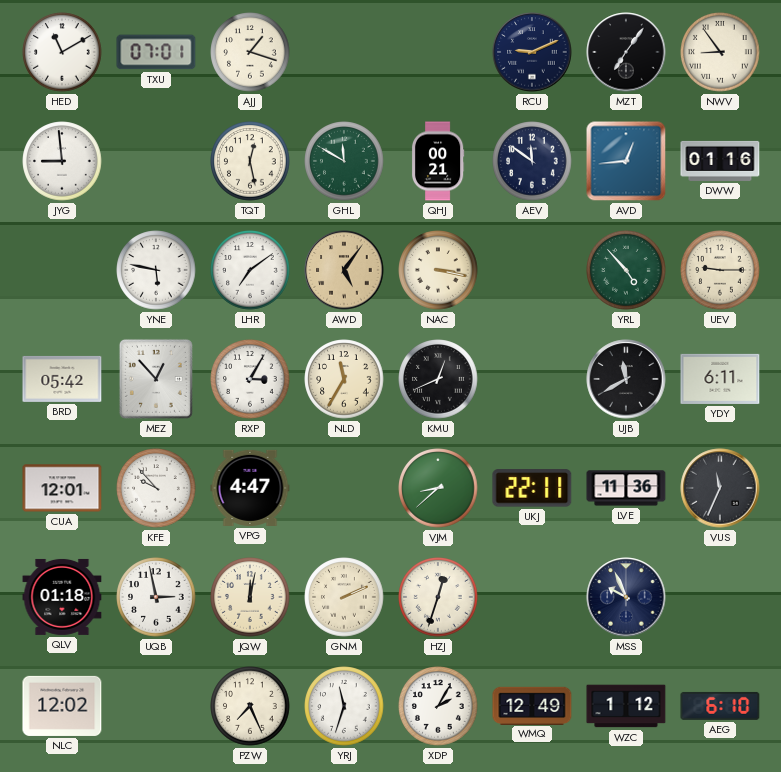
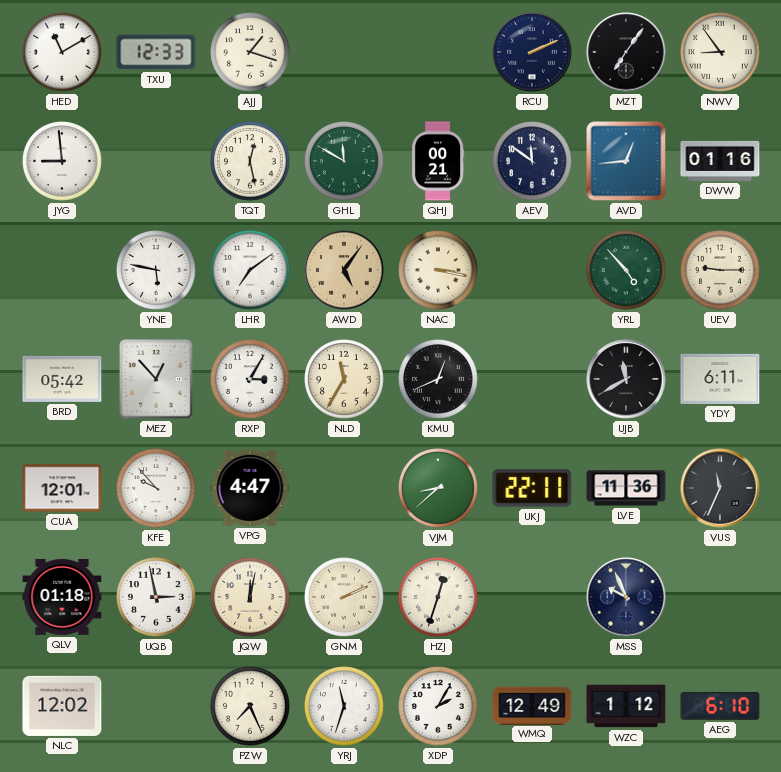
TXU: 07:01 -> 12:33
RCU: 9:11 -> 2:11
